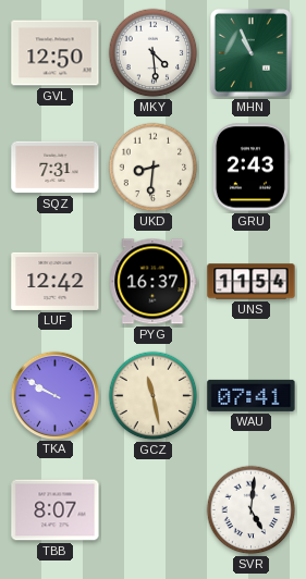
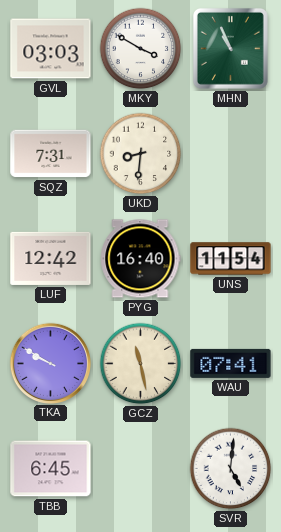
GVL: 12:50 -> 03:03
MKY: 4:29 -> 3:50
GRU: 2:43 -> none
PYG: 16:37 -> 16:40
TBB: 8:07 -> 6:45
